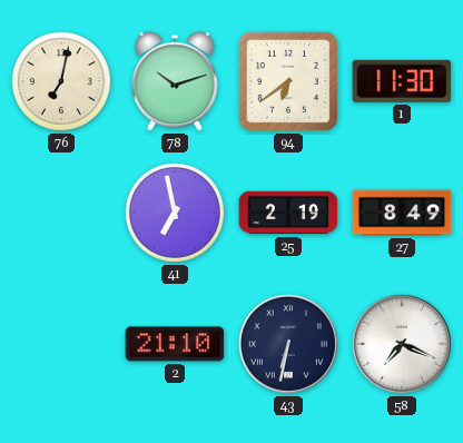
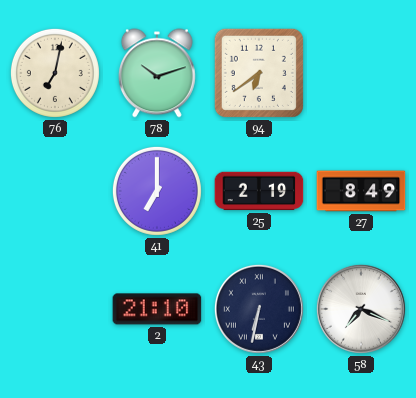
1: 11:30 -> none
41: 6:58 -> 7:00
